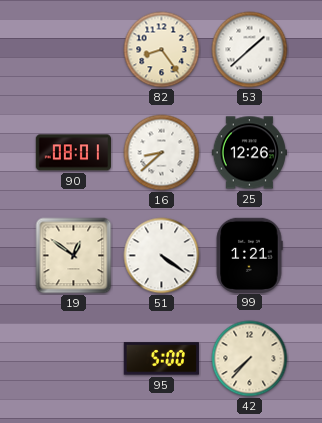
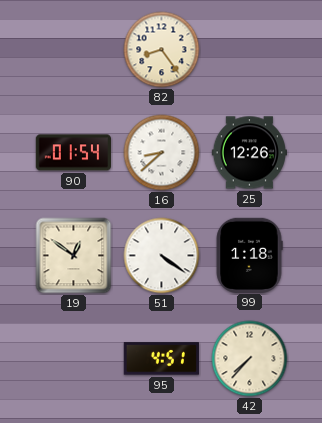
53: 1:38 -> none
90: 08:01 -> 01:54
99: 1:21 -> 1:18
95: 5:00 -> 4:51
